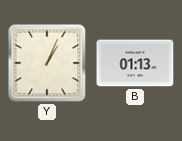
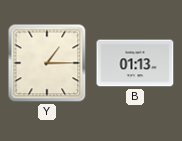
Y: 1:04 -> 1:15
